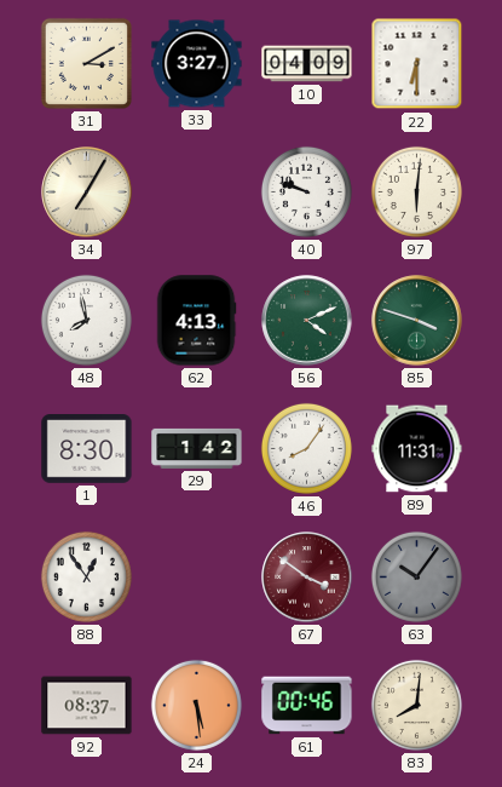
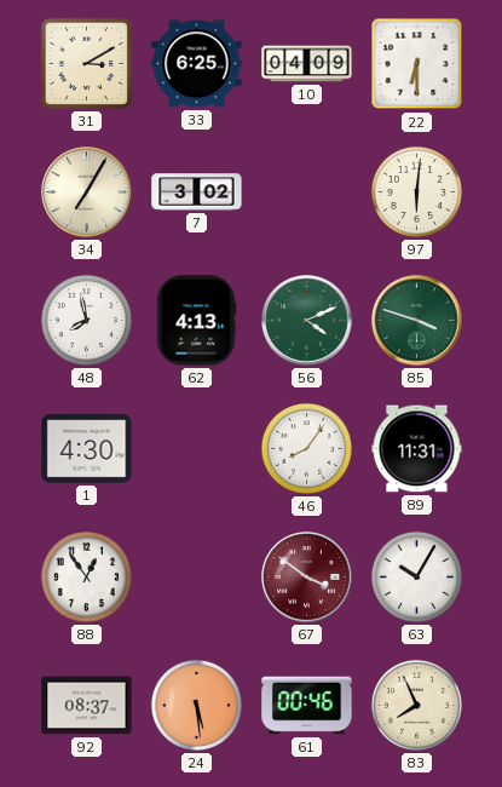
33: 3:27 -> 6:25
7: none -> 3:02
40: 9:48 -> none
1: 8:30 -> 4:30
29: 1:42 -> none
63: 10:06 -> 10:05
63 dial: grey -> white
83: 8:01 -> 7:56
